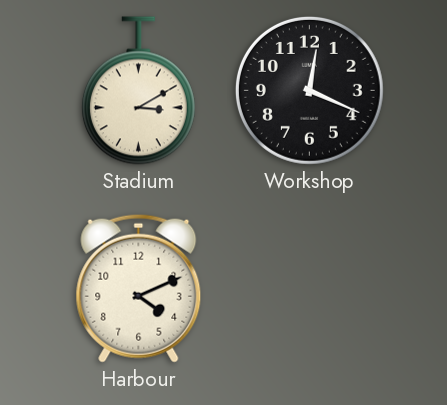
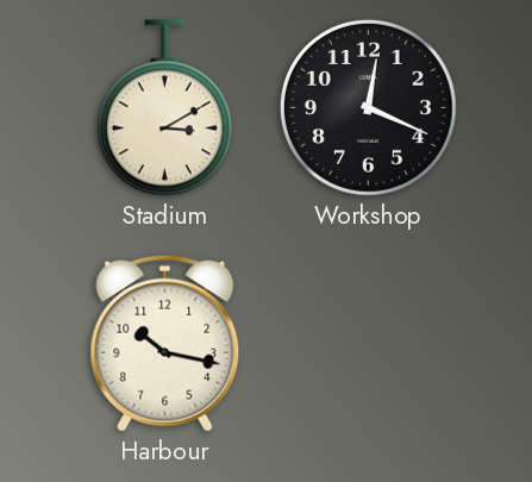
Harbour: 4:11 -> 10:17
